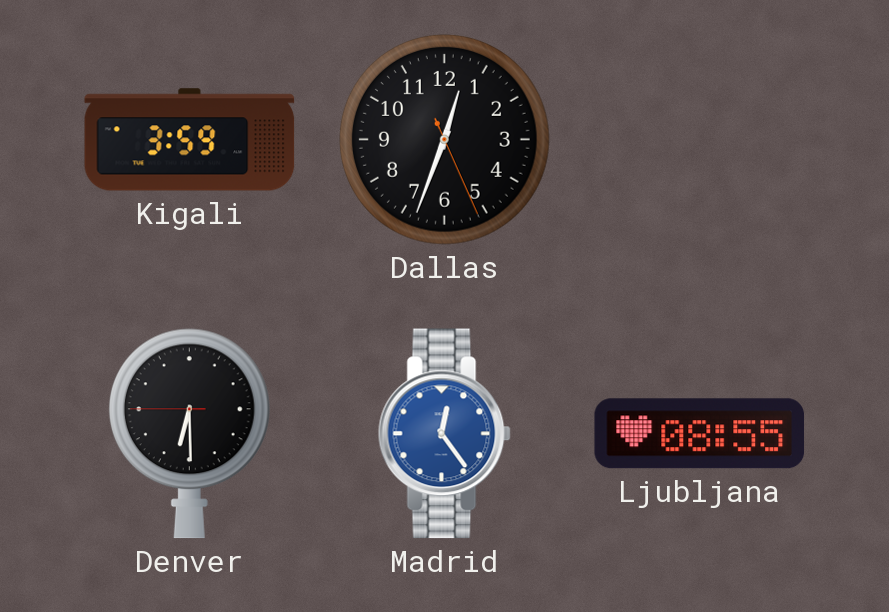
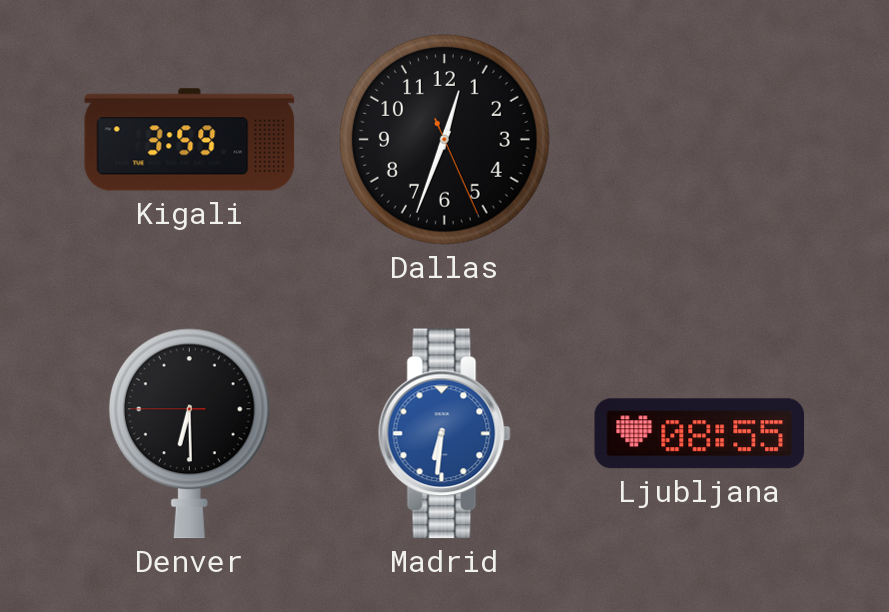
Madrid: 12:24 -> 6:31
